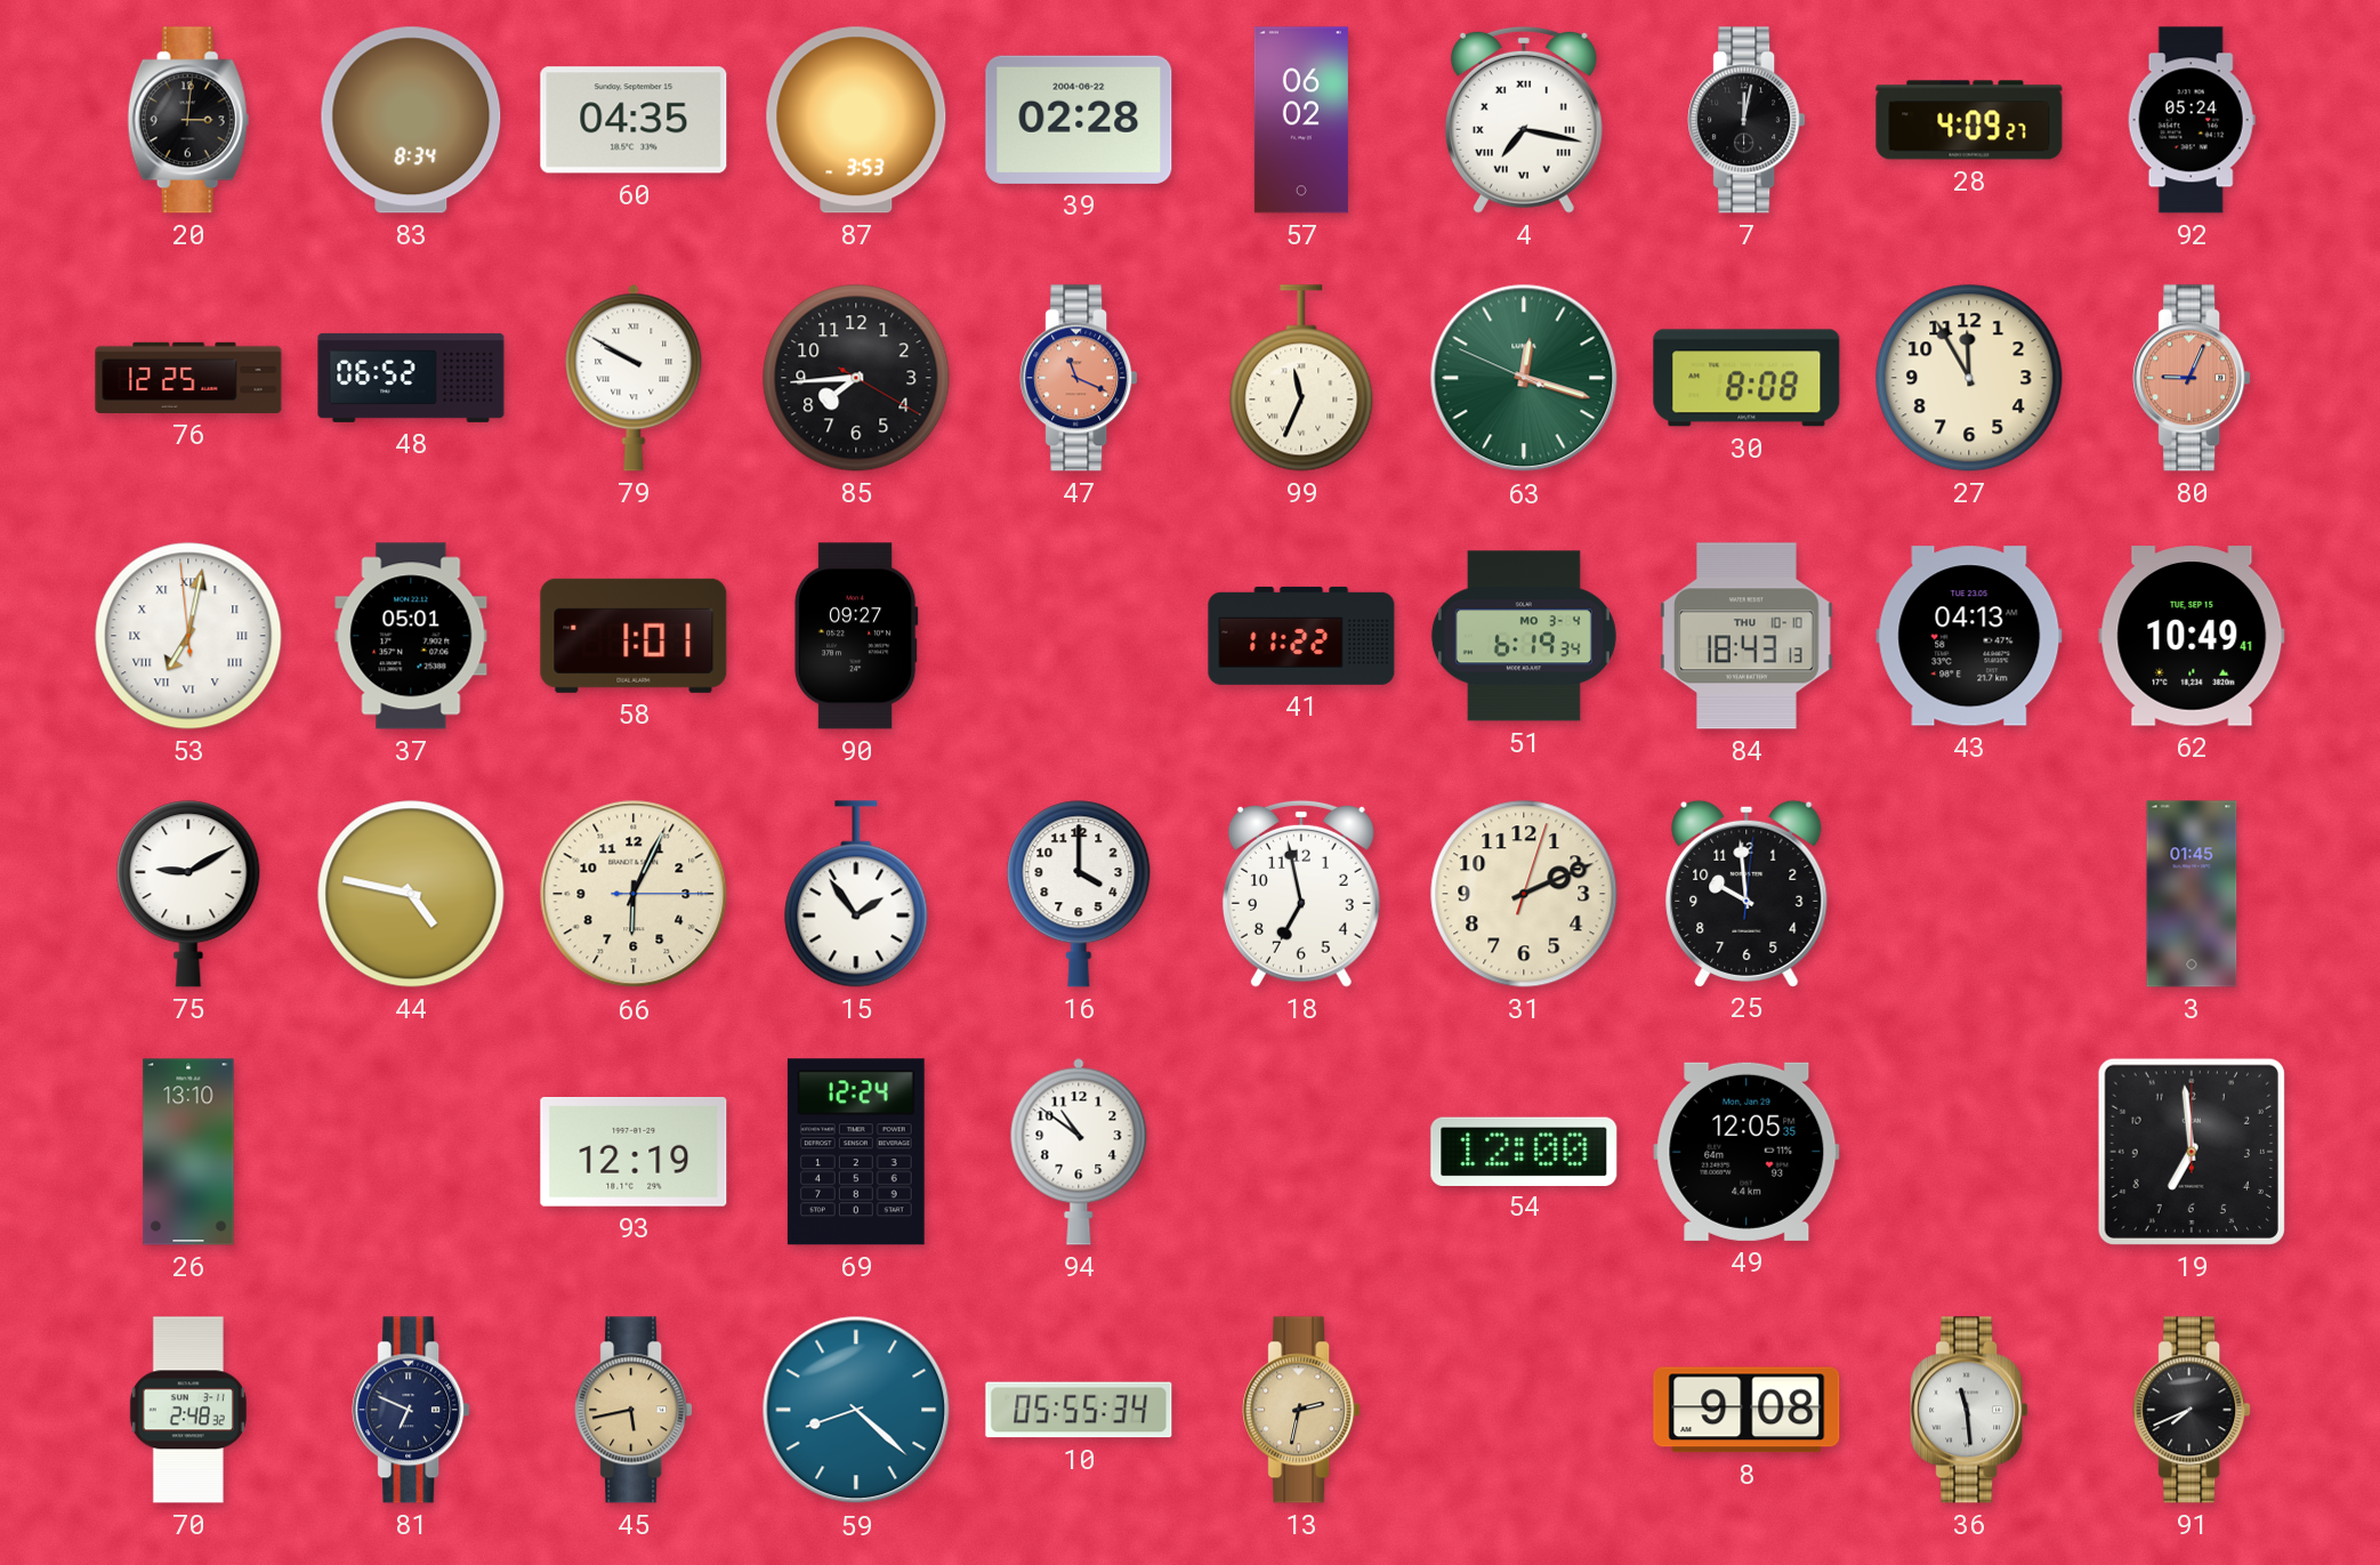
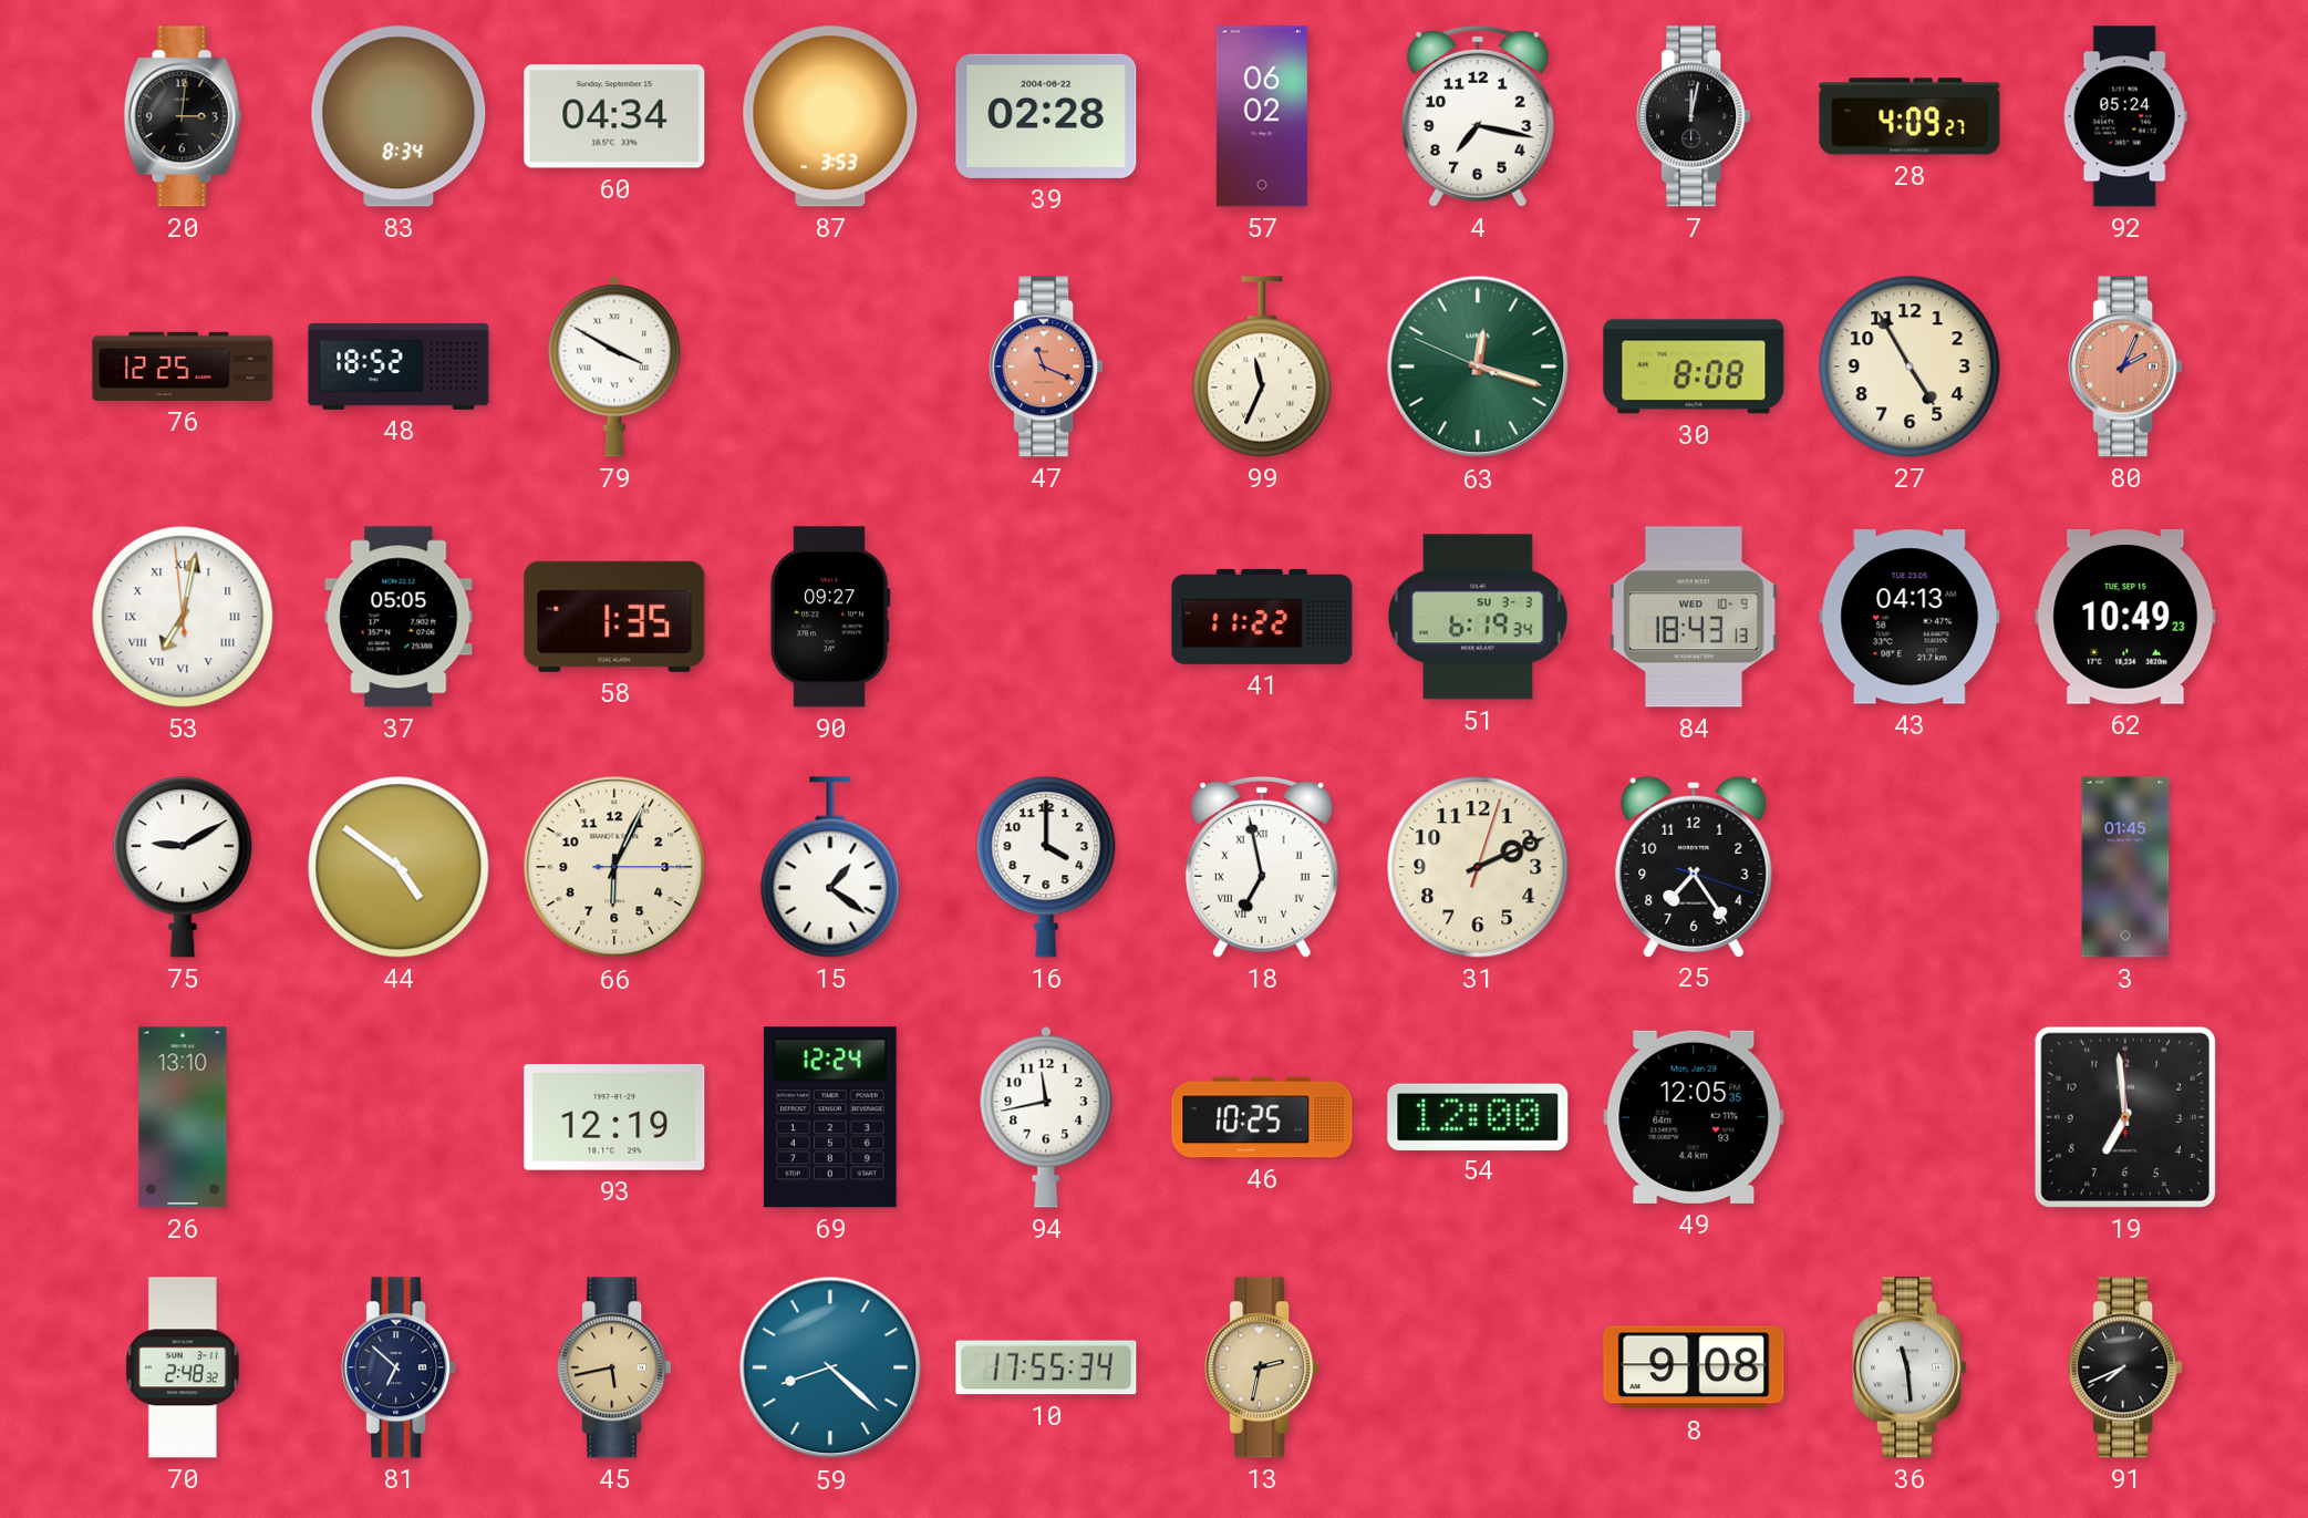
60: 04:35 -> 04:34
4 numerals: Roman -> Arabic
48: 06:52 -> 18:52
79: 9:50 -> 3:50
85: 7:44 -> none
27: 11:55 -> 4:55
80: 9:04 -> 2:04
37: 05:01 -> 05:05
58: 1:01 -> 1:35
51 date: MO 3-4 -> SU 3-3
84 date: THU 10-10 -> WED 10-9
62: 10:49:41 -> 10:49:23
44: 4:47 -> 4:51
15: 1:54 -> 1:21
18 numerals: Arabic -> Roman
25: 9:59 -> 7:24
94: 10:51 -> 11:43
46: none -> 10:25
81: 6:49 -> 6:52
10: 05:55 -> 17:55
